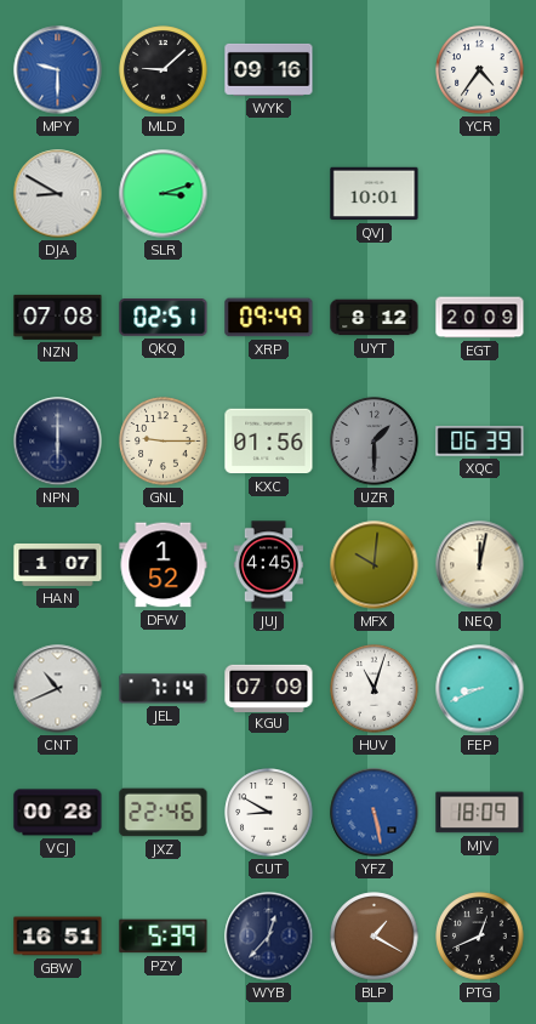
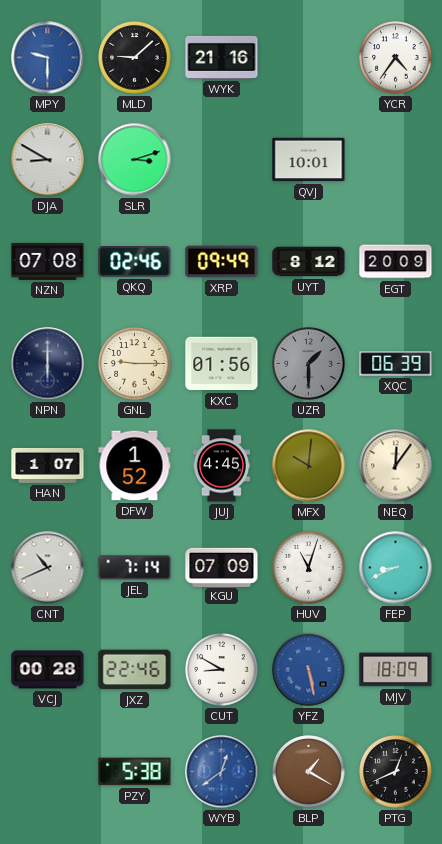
WYK: 09:16 -> 21:16
QKQ: 02:51 -> 02:46
NEQ: 12:02 -> 12:06
GBW: 16:51 -> none
PZY: 5:39 -> 5:38
WYB: 12:37 -> 12:39
WYB dial: navy -> blue
